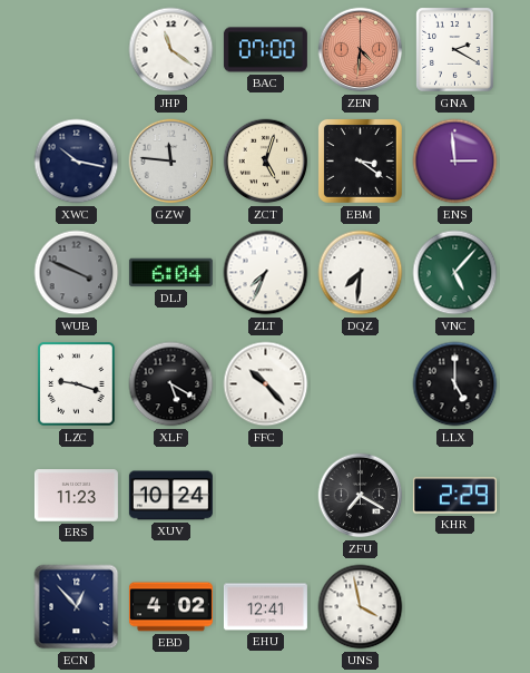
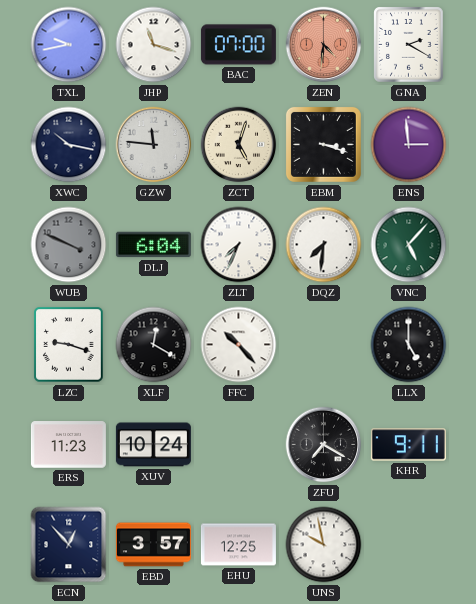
TXL: none -> 9:43
JHP: 11:21 -> 11:18
EBM: 3:21 -> 3:18
XLF: 5:20 -> 12:20
KHR: 2:29 -> 9:11
EBD: 4:02 -> 3:57
EHU: 12:41 -> 12:25
UNS: 3:58 -> 9:58
